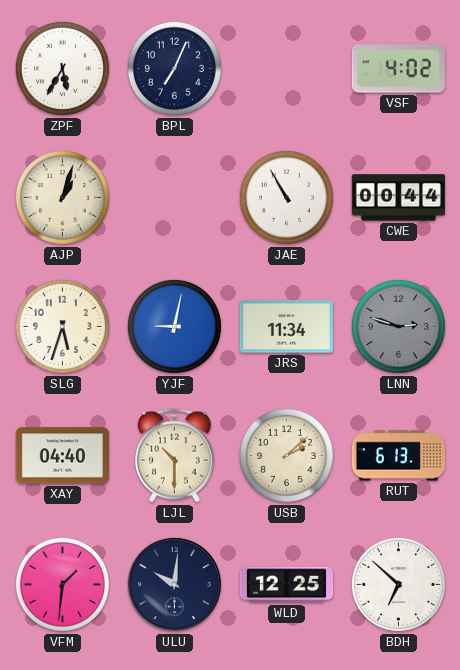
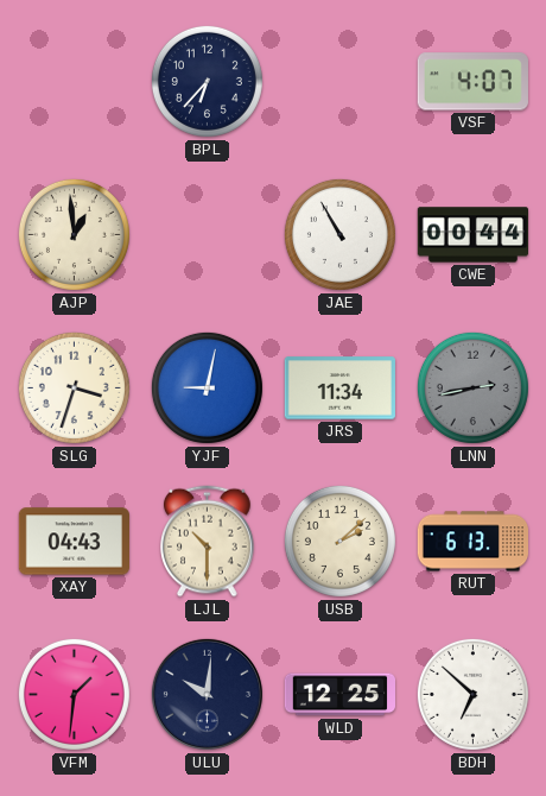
ZPF: 5:35 -> none
BPL: 7:04 -> 6:37
VSF: 4:02 -> 4:07
AJP: 1:03 -> 12:59
SLG: 5:33 -> 3:33
LNN: 2:48 -> 2:43
XAY: 04:40 -> 04:43
